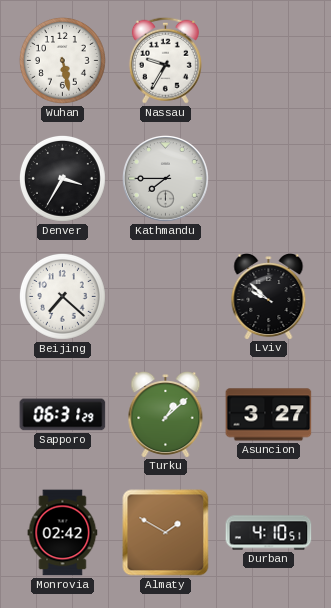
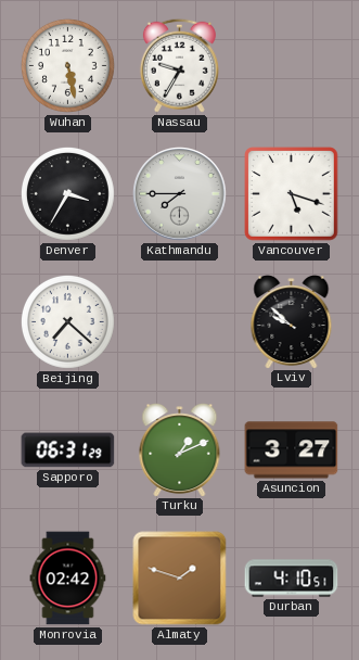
Vancouver: none -> 5:18
Turku: 1:08 -> 1:11
Almaty: 1:50 -> 1:48
